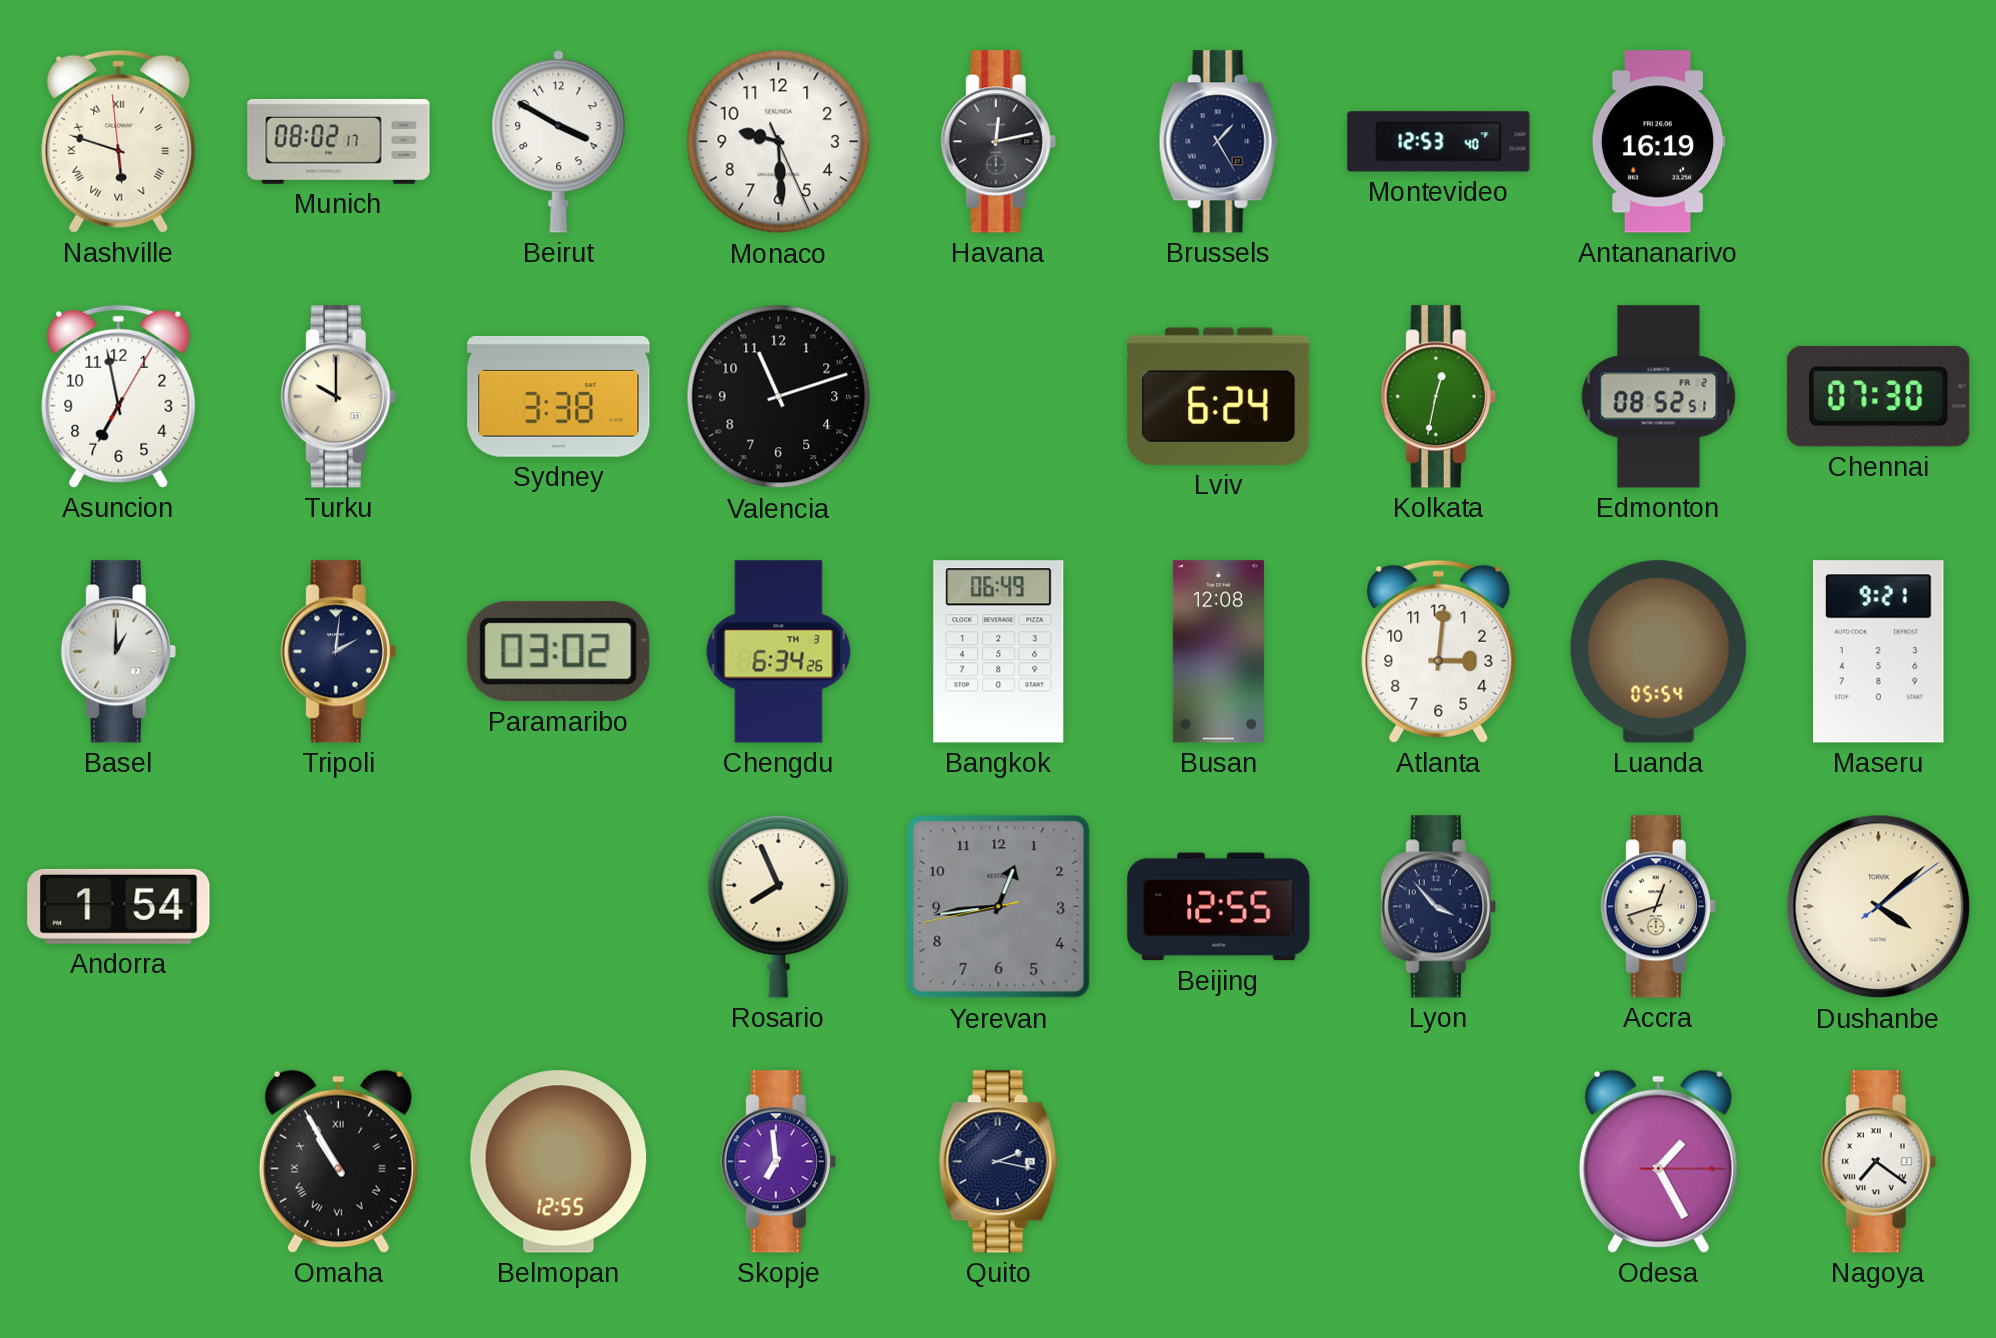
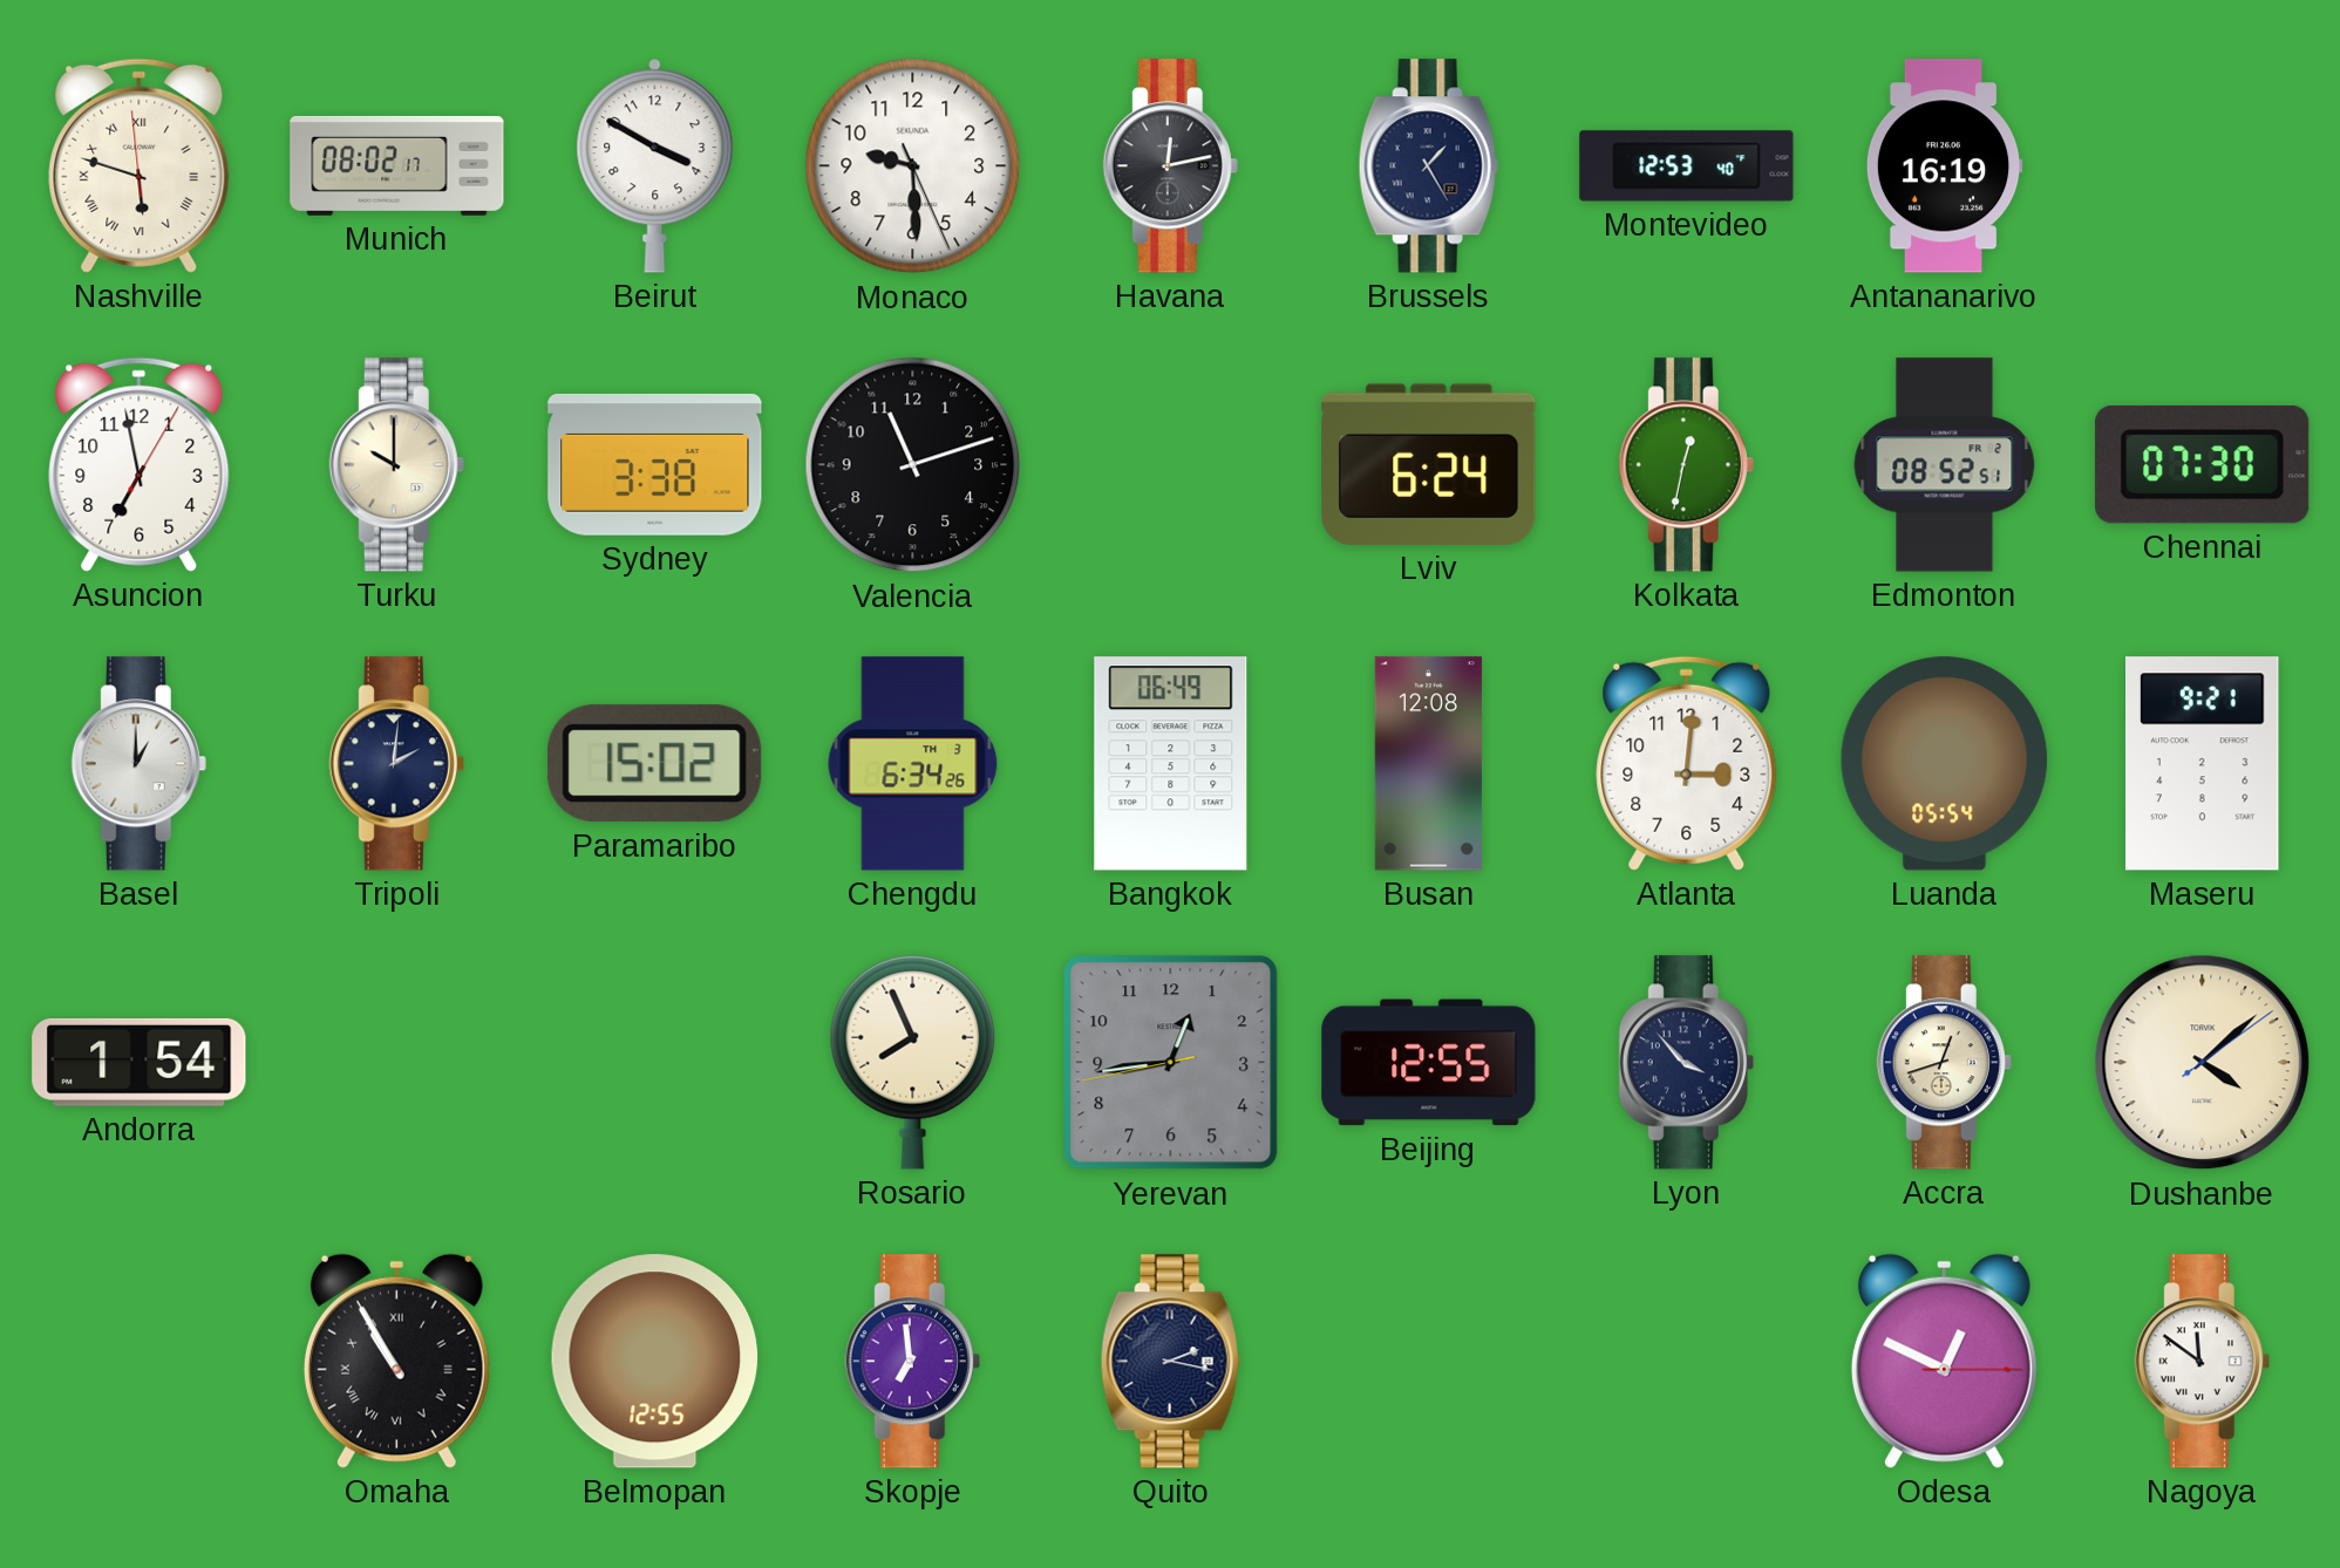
Paramaribo: 03:02 -> 15:02
Odesa: 1:25 -> 12:49
Nagoya: 7:21 -> 11:51
